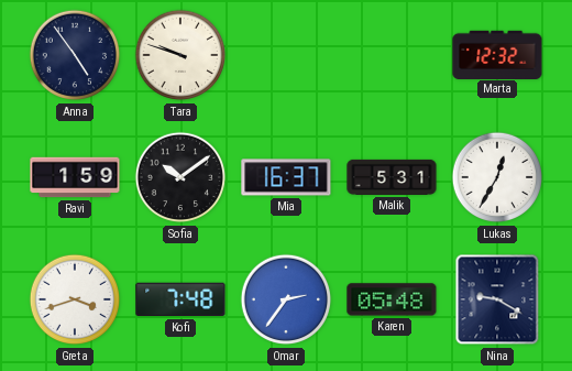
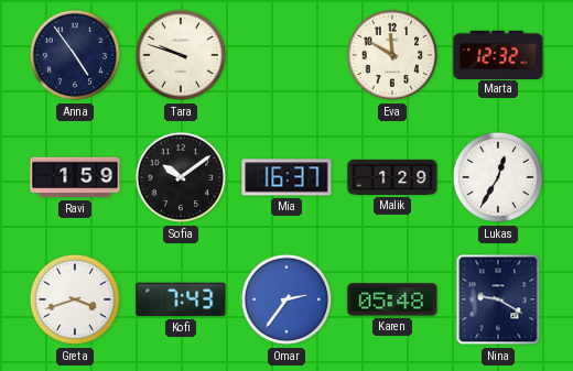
Eva: none -> 11:50
Malik: 5:31 -> 1:29
Kofi: 7:48 -> 7:43
